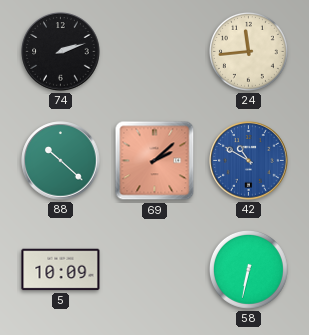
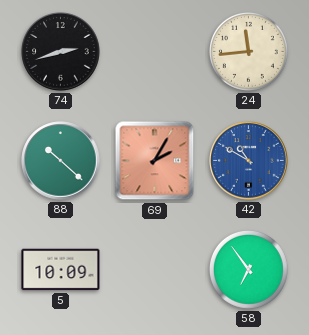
74: 2:12 -> 2:42
69: 2:08 -> 2:05
58: 6:32 -> 6:54
